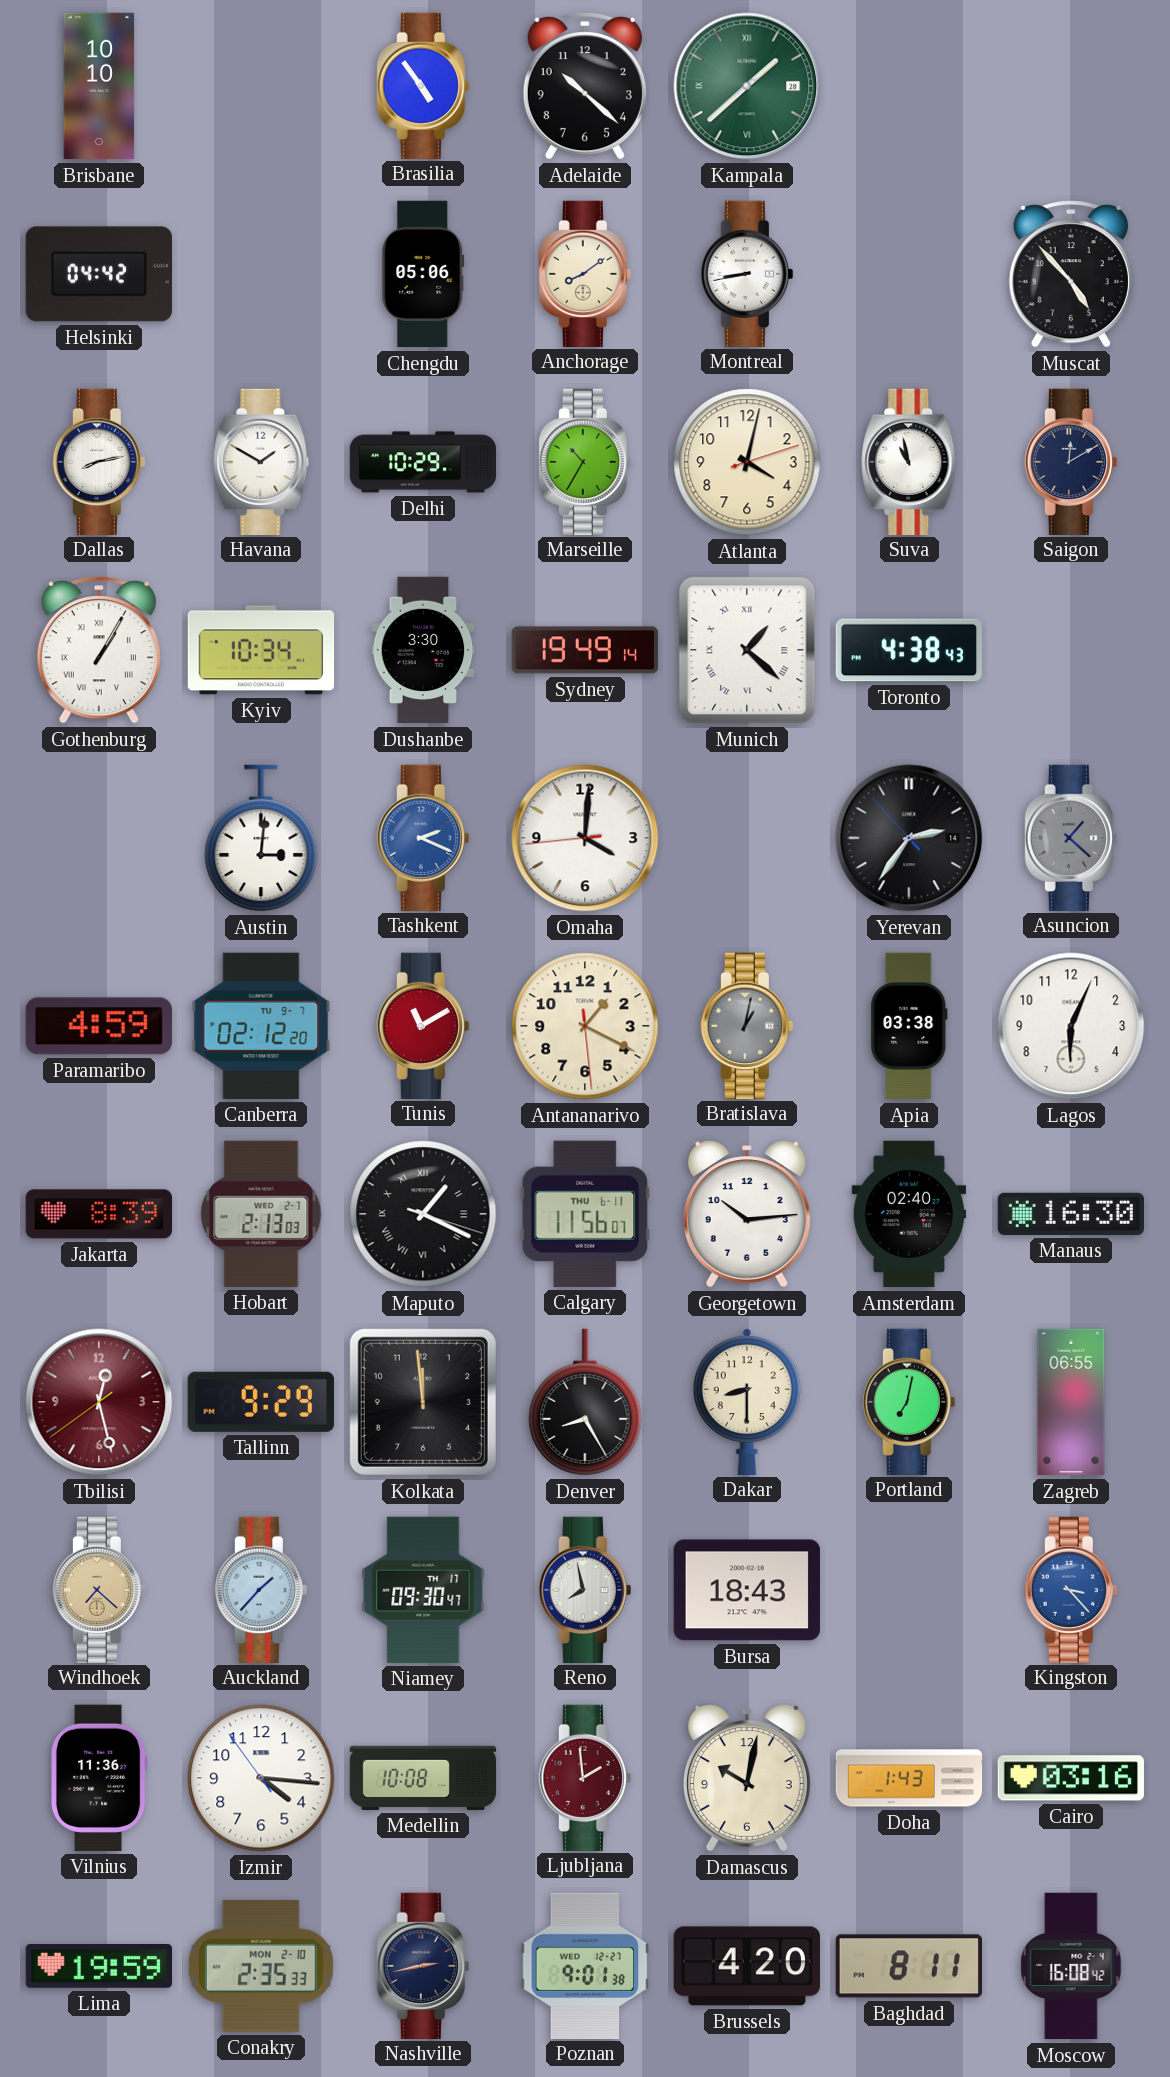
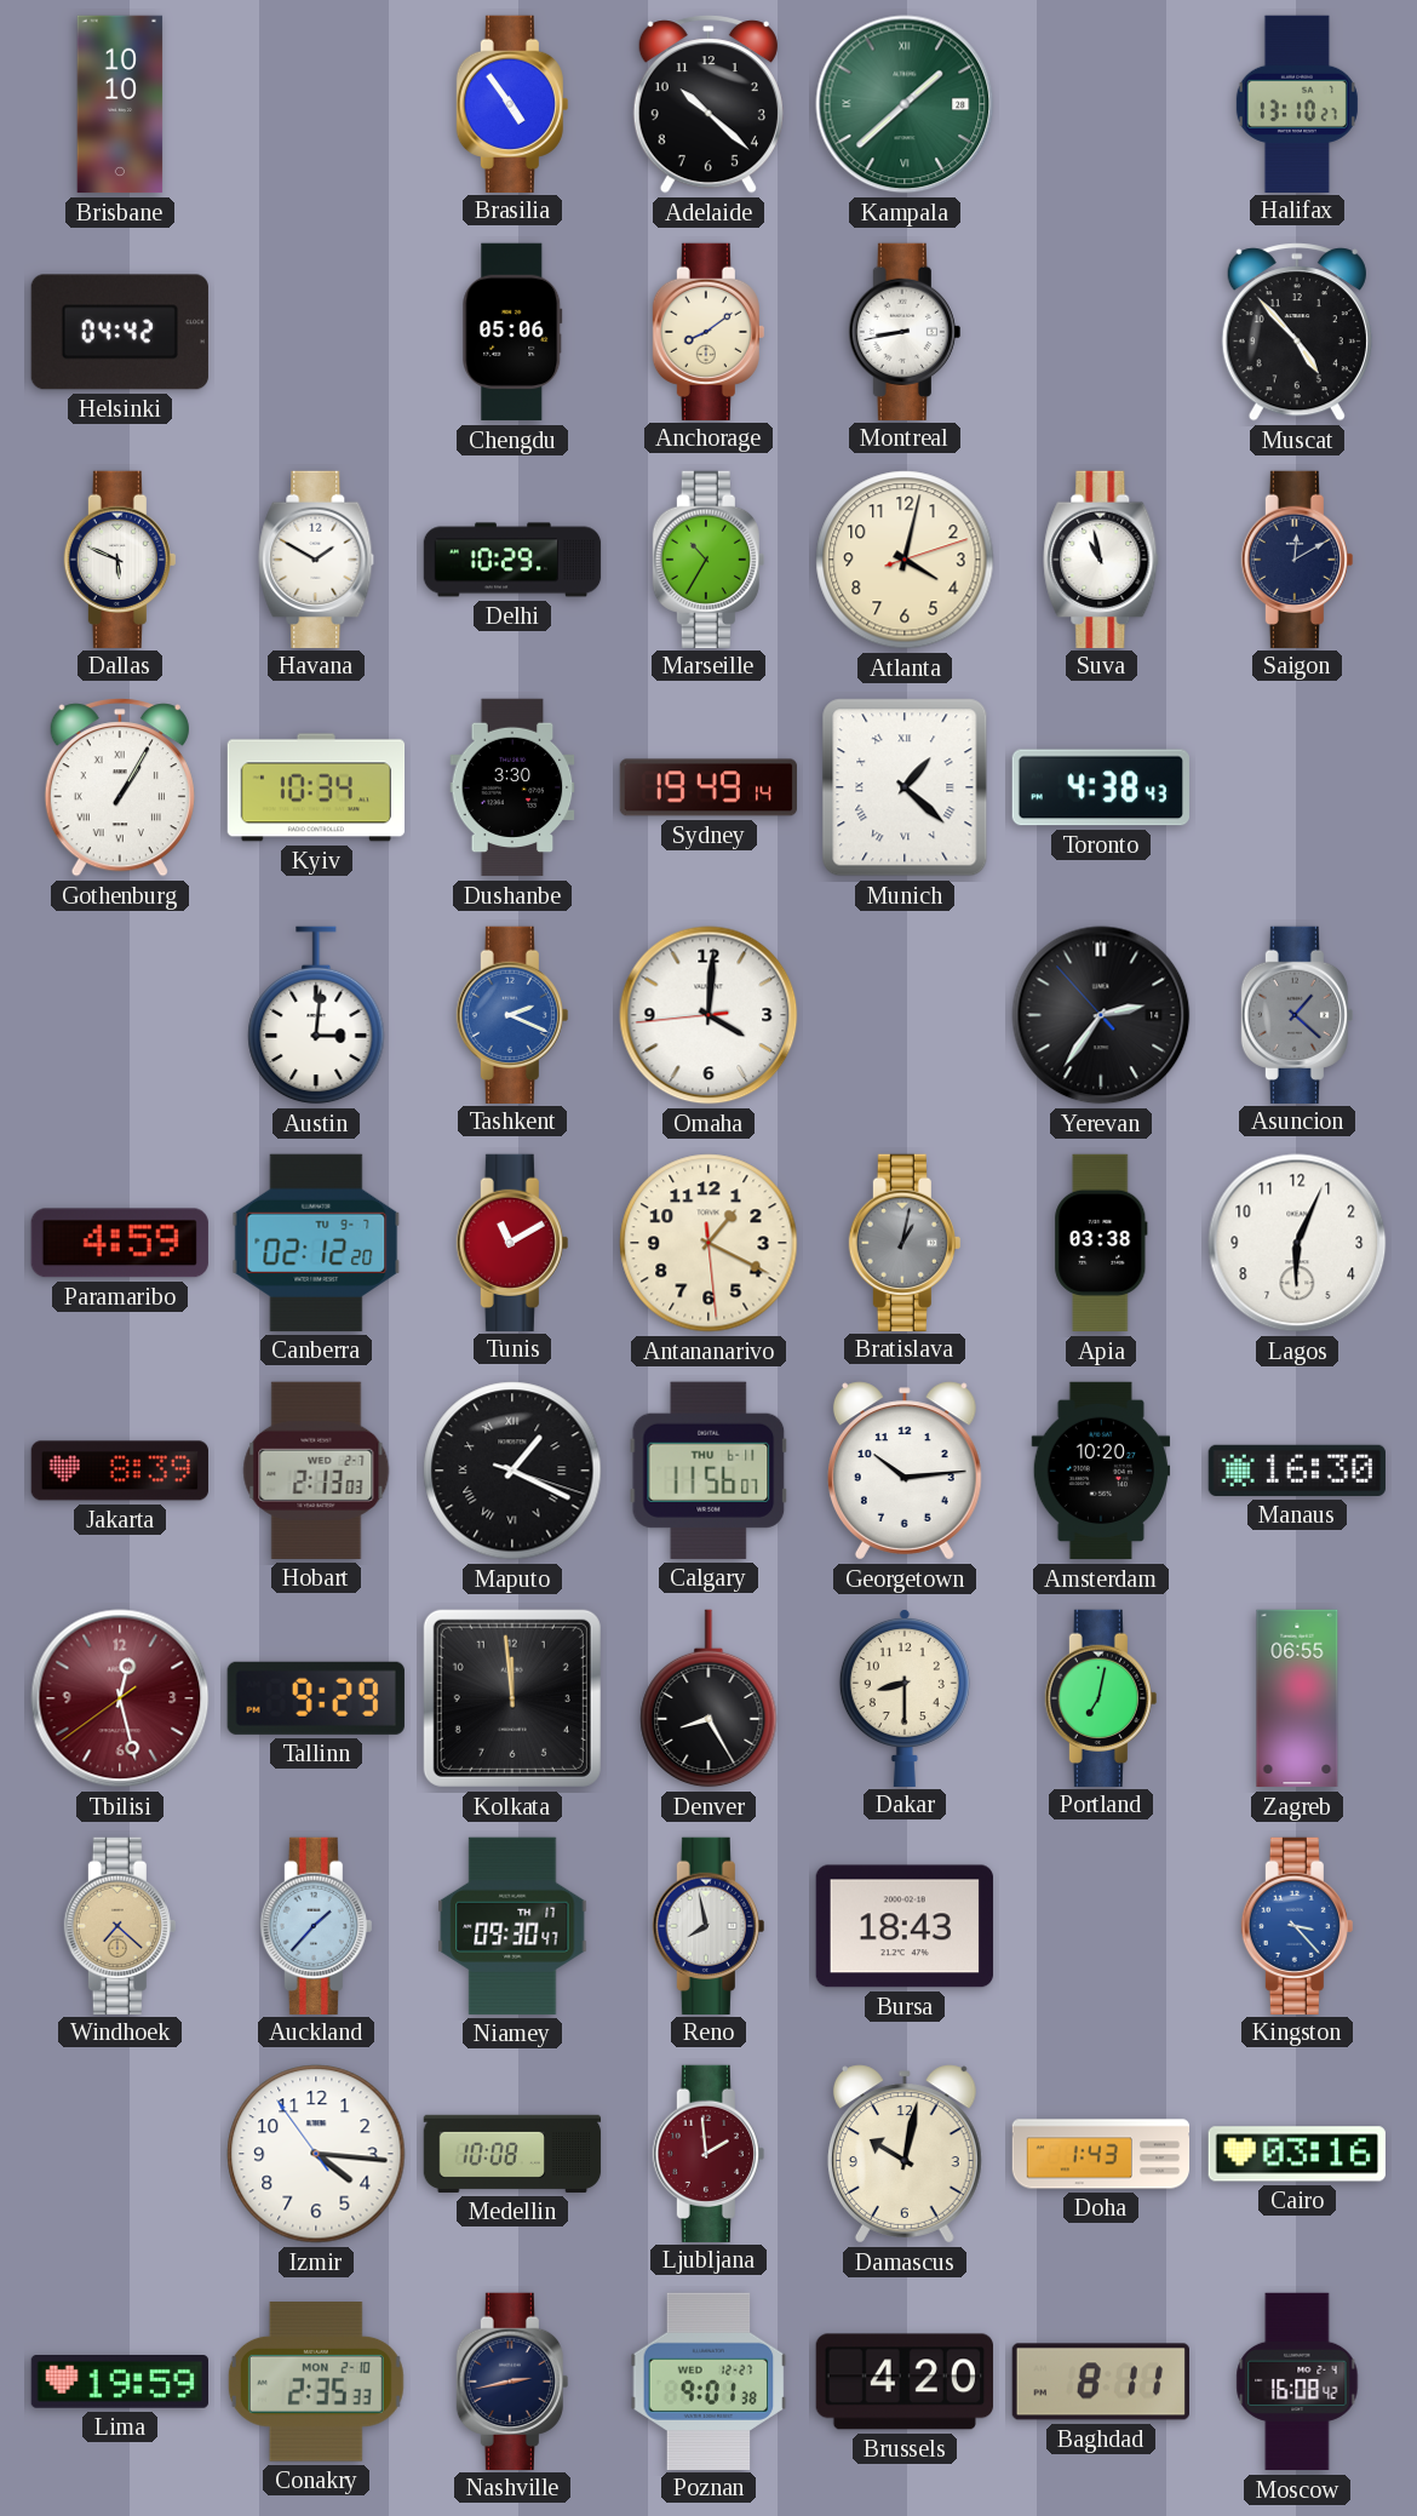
Halifax: none -> 13:10
Dallas: 8:13 -> 5:49
Amsterdam: 02:40 -> 10:20
Vilnius: 11:36 -> none
